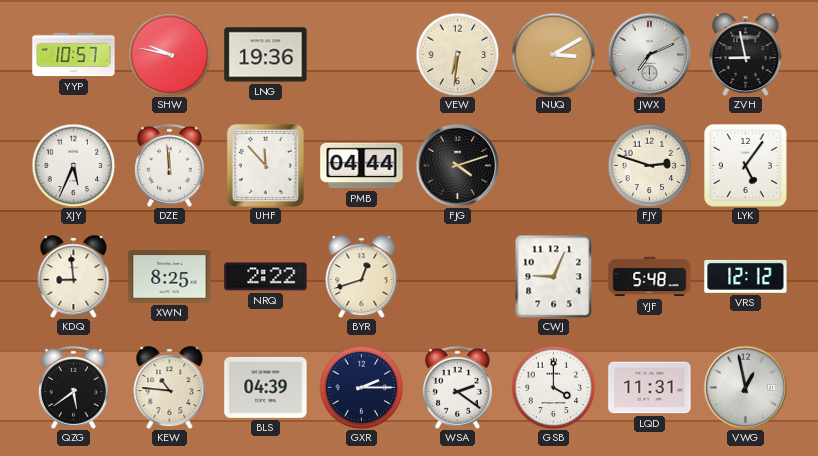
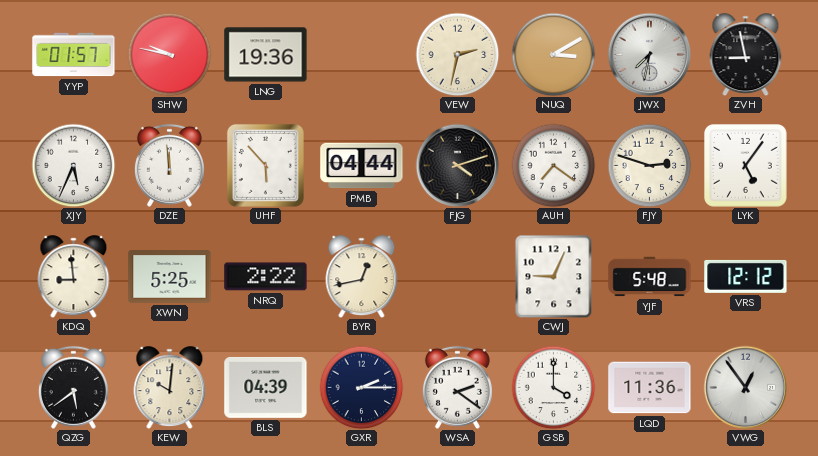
YYP: 10:57 -> 01:57
VEW: 6:31 -> 2:32
JWX: 7:11 -> 7:32
UHF: 11:53 -> 5:53
AUH: none -> 7:21
XWN: 8:25 -> 5:25
BYR: 12:42 -> 12:43
KEW: 10:46 -> 10:01
LQD: 11:31 -> 11:36
VWG: 12:58 -> 12:54
